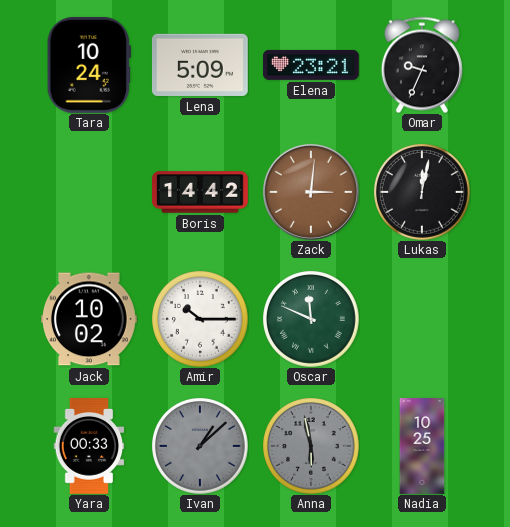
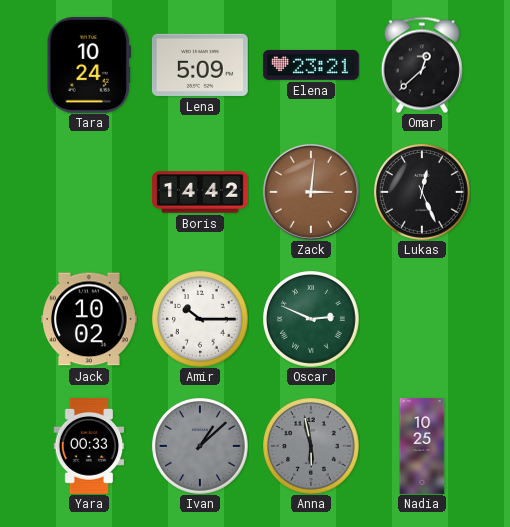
Omar: 9:34 -> 12:38
Lukas: 12:02 -> 12:26
Oscar: 11:49 -> 2:49
